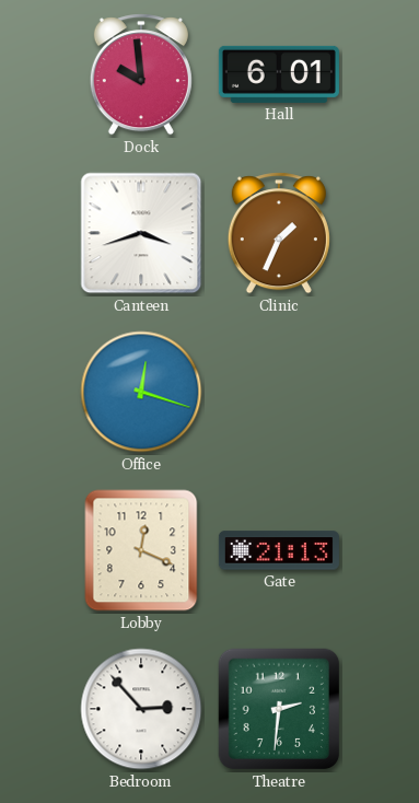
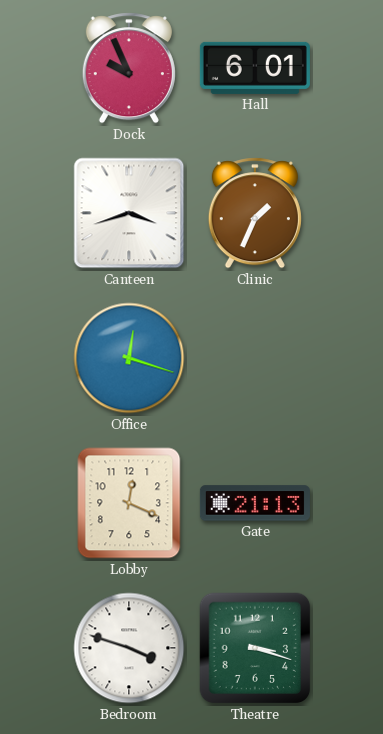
Dock: 9:59 -> 9:56
Bedroom: 2:53 -> 3:48
Theatre: 2:31 -> 3:18
